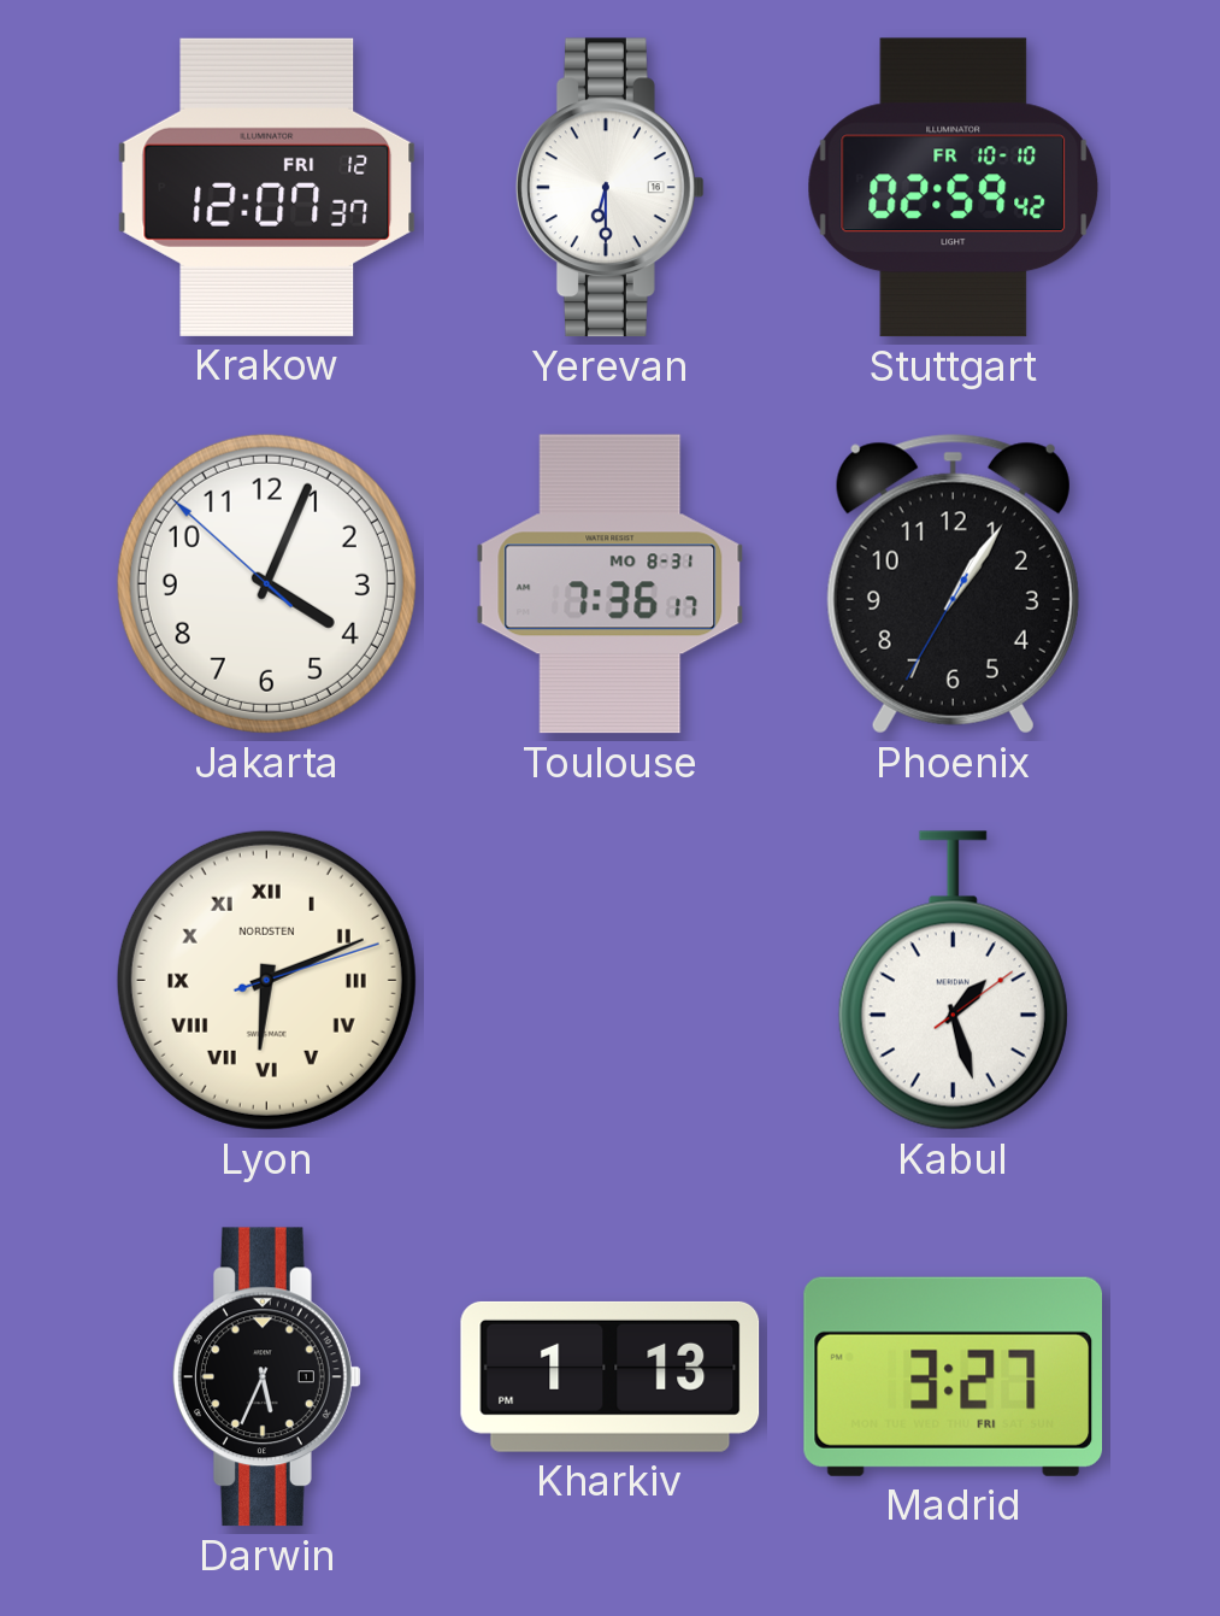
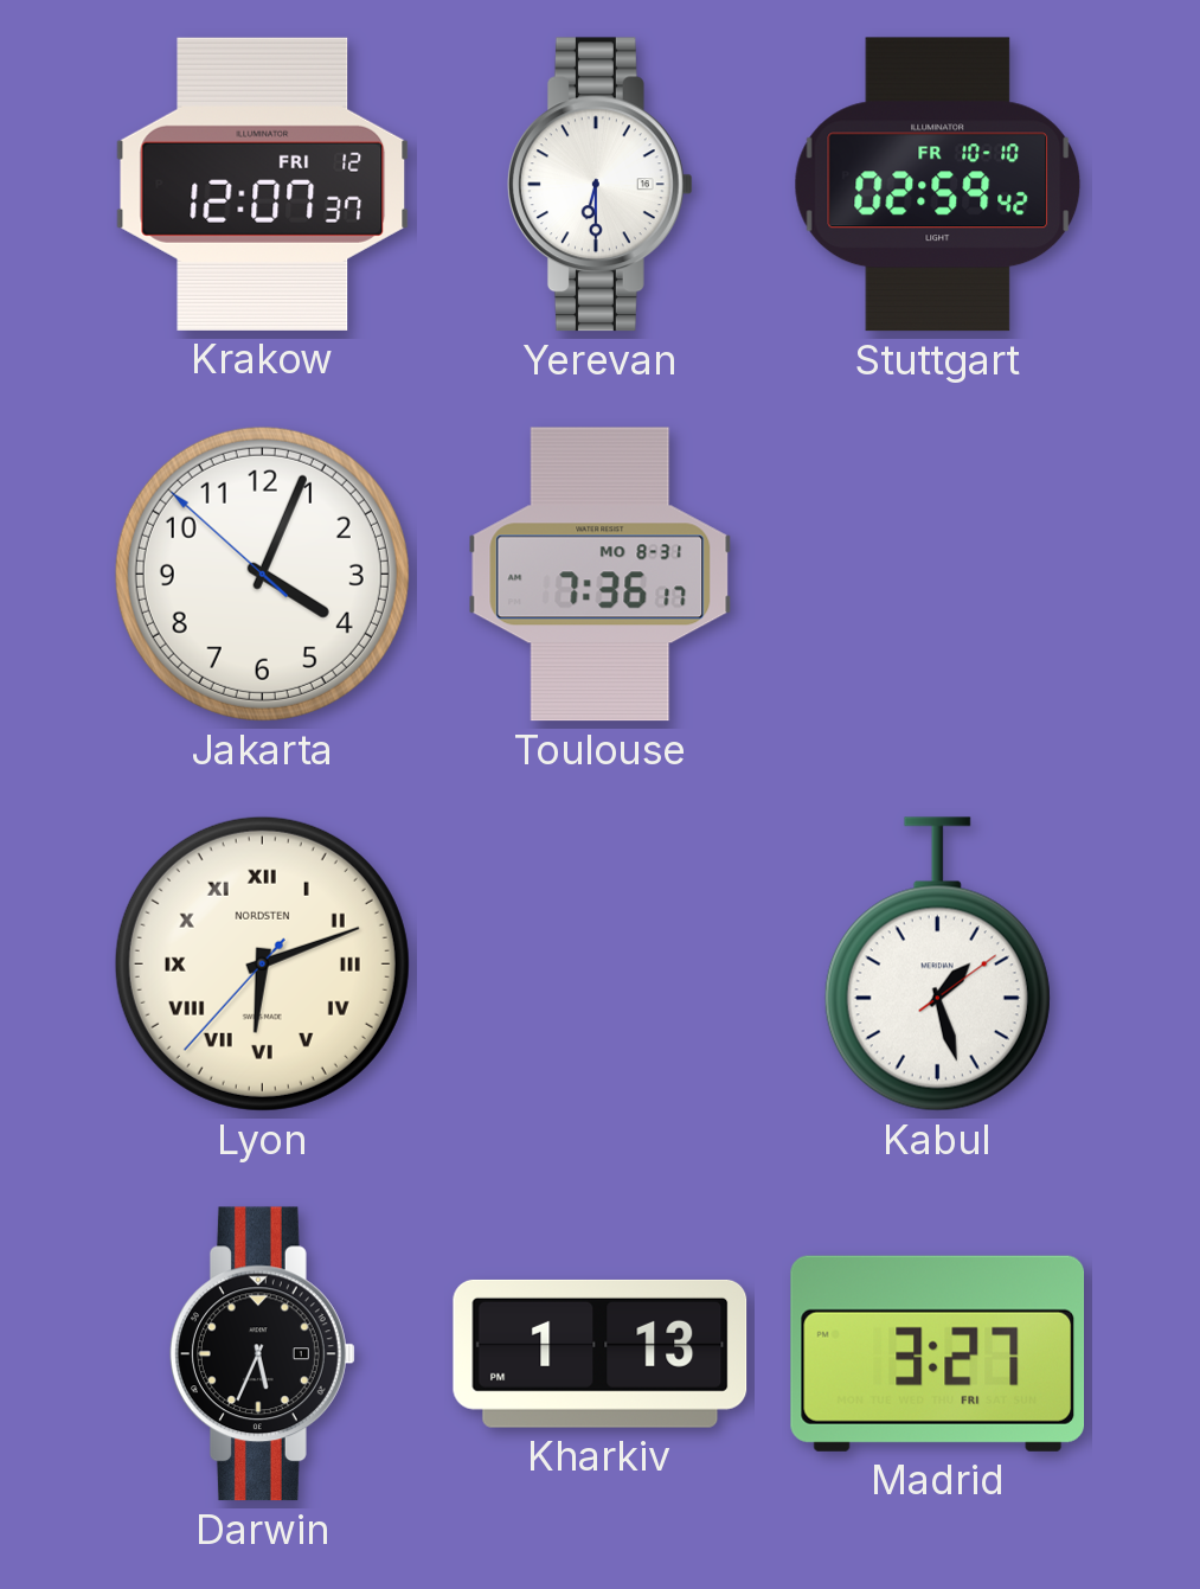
Phoenix: 1:05 -> none
Lyon: 6:11:12 -> 6:11:37
